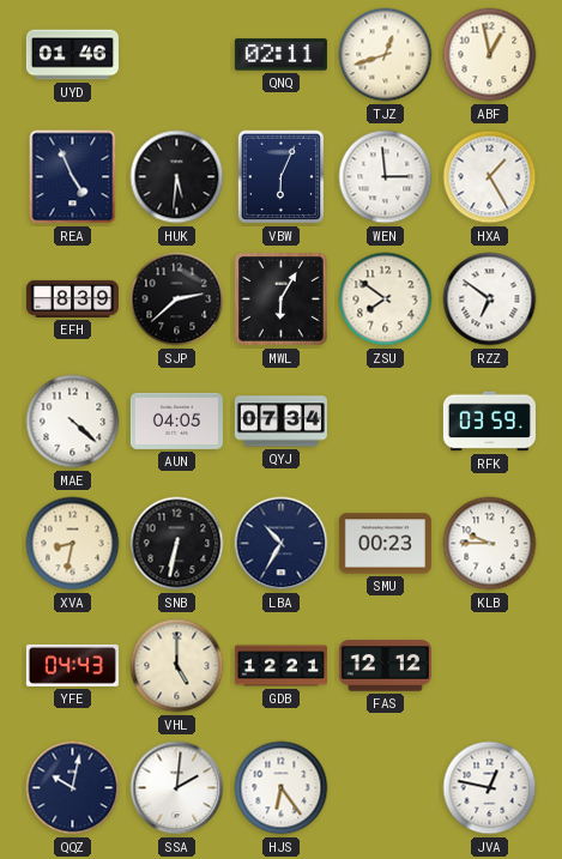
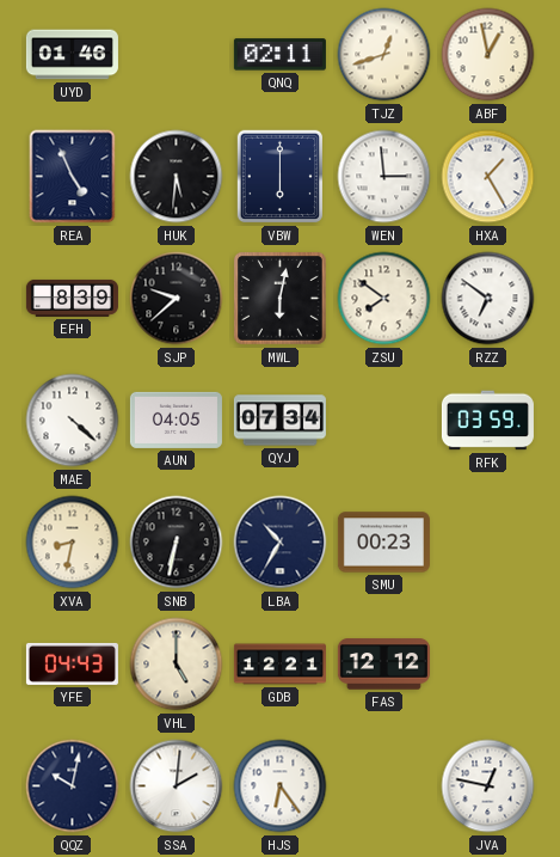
VBW: 6:04 -> 6:00
SJP: 2:38 -> 9:38
MWL: 6:05 -> 6:02
KLB: 9:45 -> none
